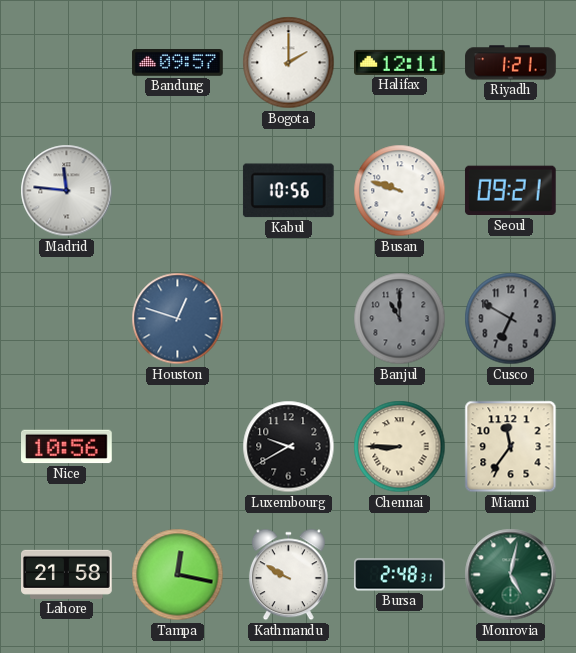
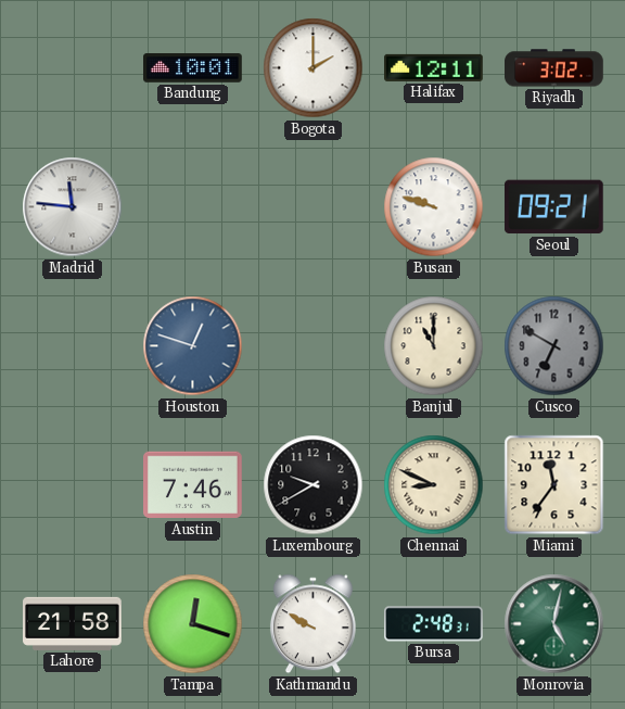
Bandung: 09:57 -> 10:01
Riyadh: 1:21 -> 3:02
Kabul: 10:56 -> none
Banjul dial: grey -> cream
Nice: 10:56 -> none
Austin: none -> 7:46
Chennai: 8:45 -> 8:49
Tampa: 12:17 -> 12:18
